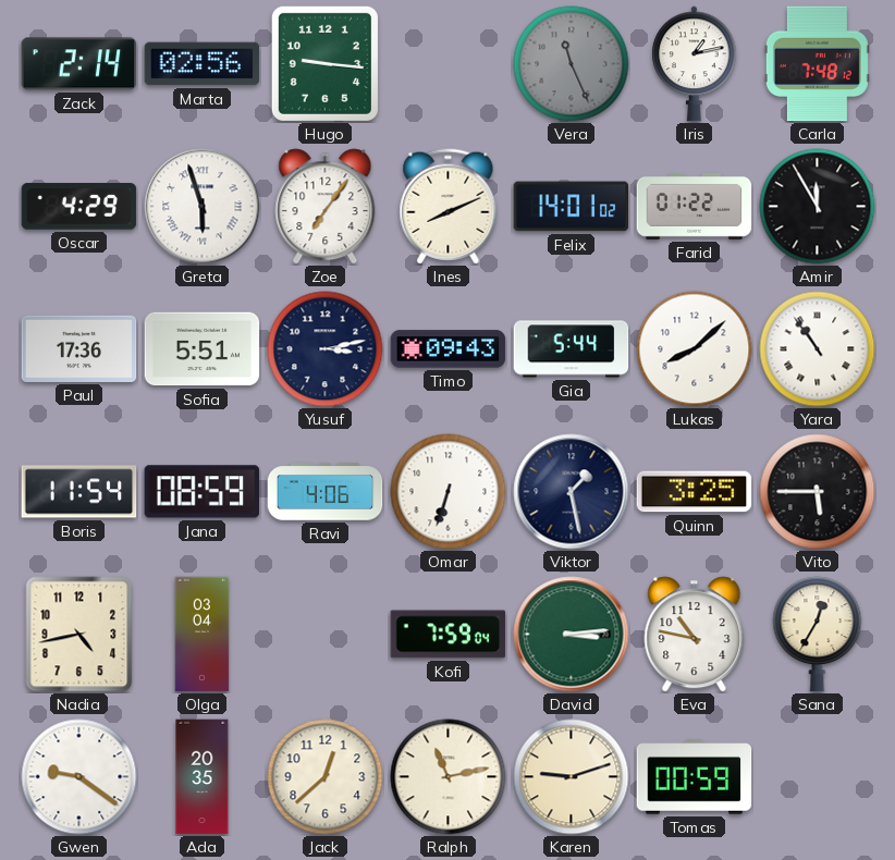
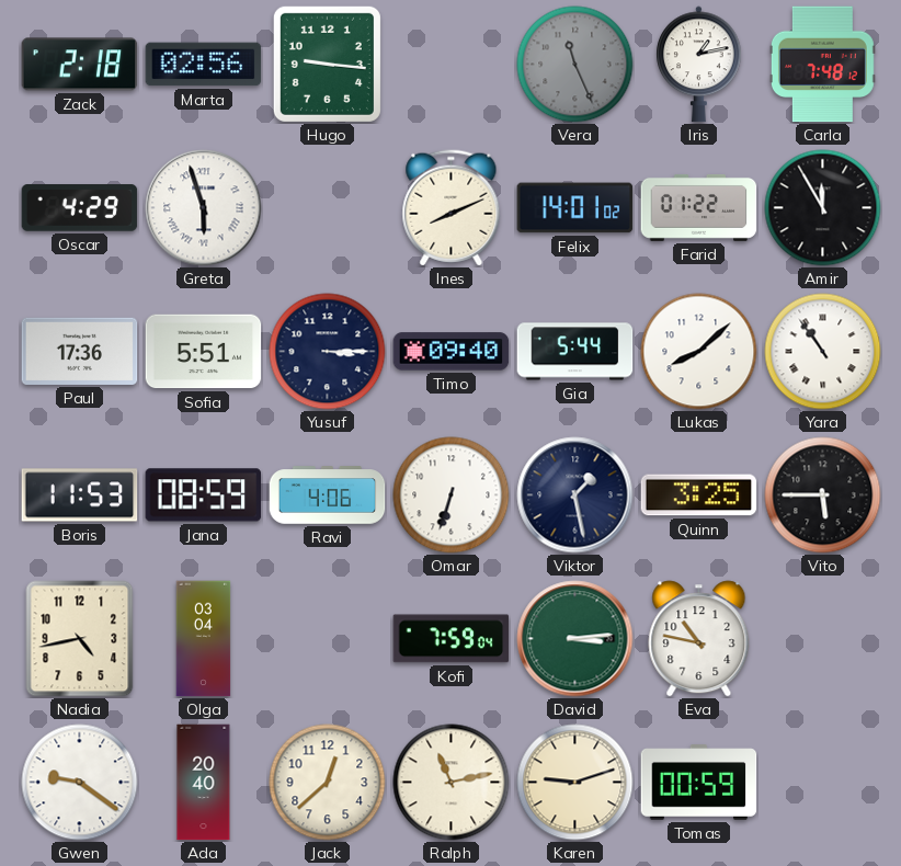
Zack: 2:14 -> 2:18
Zoe: 7:06 -> none
Yusuf: 3:13 -> 3:15
Timo: 09:43 -> 09:40
Boris: 11:54 -> 11:53
Sana: 12:35 -> none
Ada: 20:35 -> 20:40
